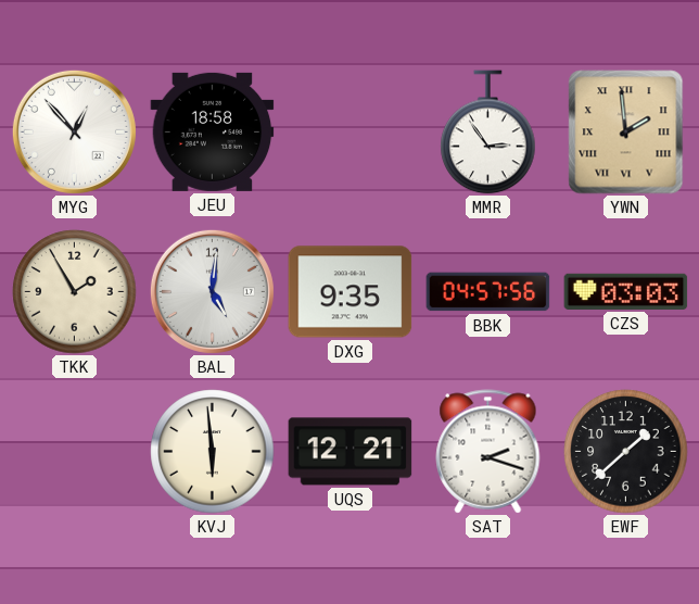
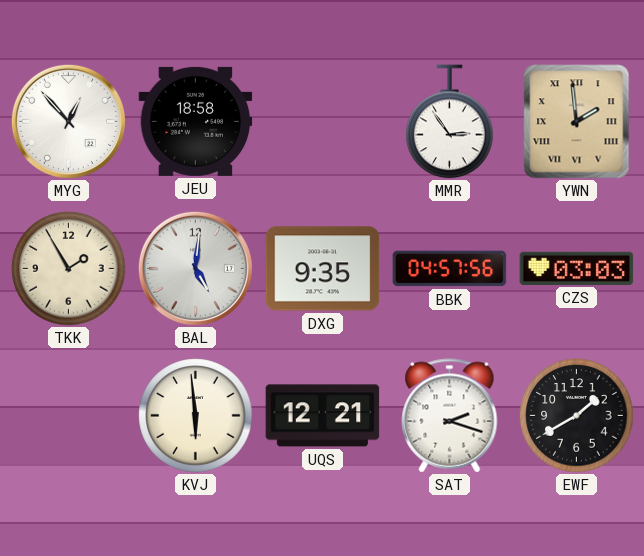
EWF: 1:38 -> 1:40
